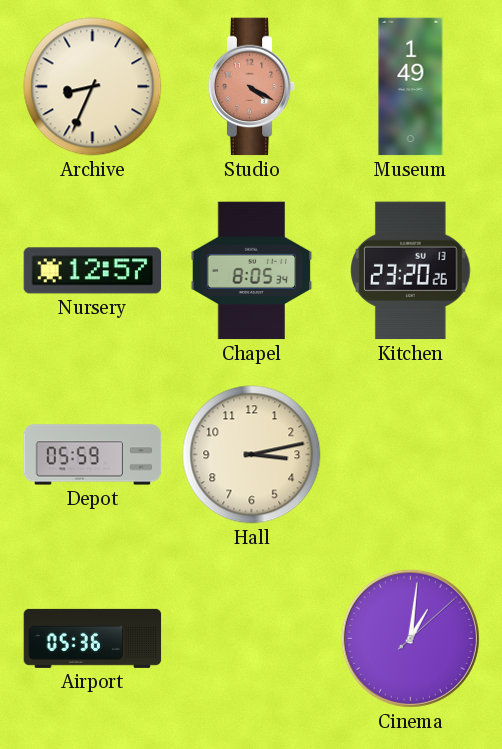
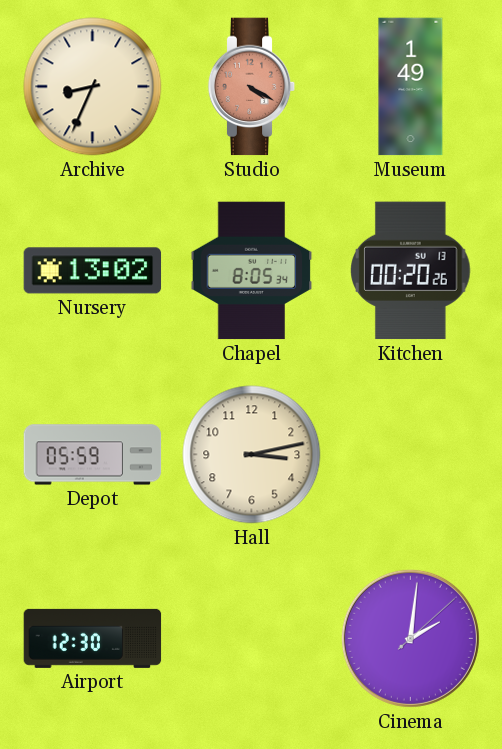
Nursery: 12:57 -> 13:02
Kitchen: 23:20 -> 00:20
Airport: 05:36 -> 12:30
Cinema: 1:01 -> 2:01
